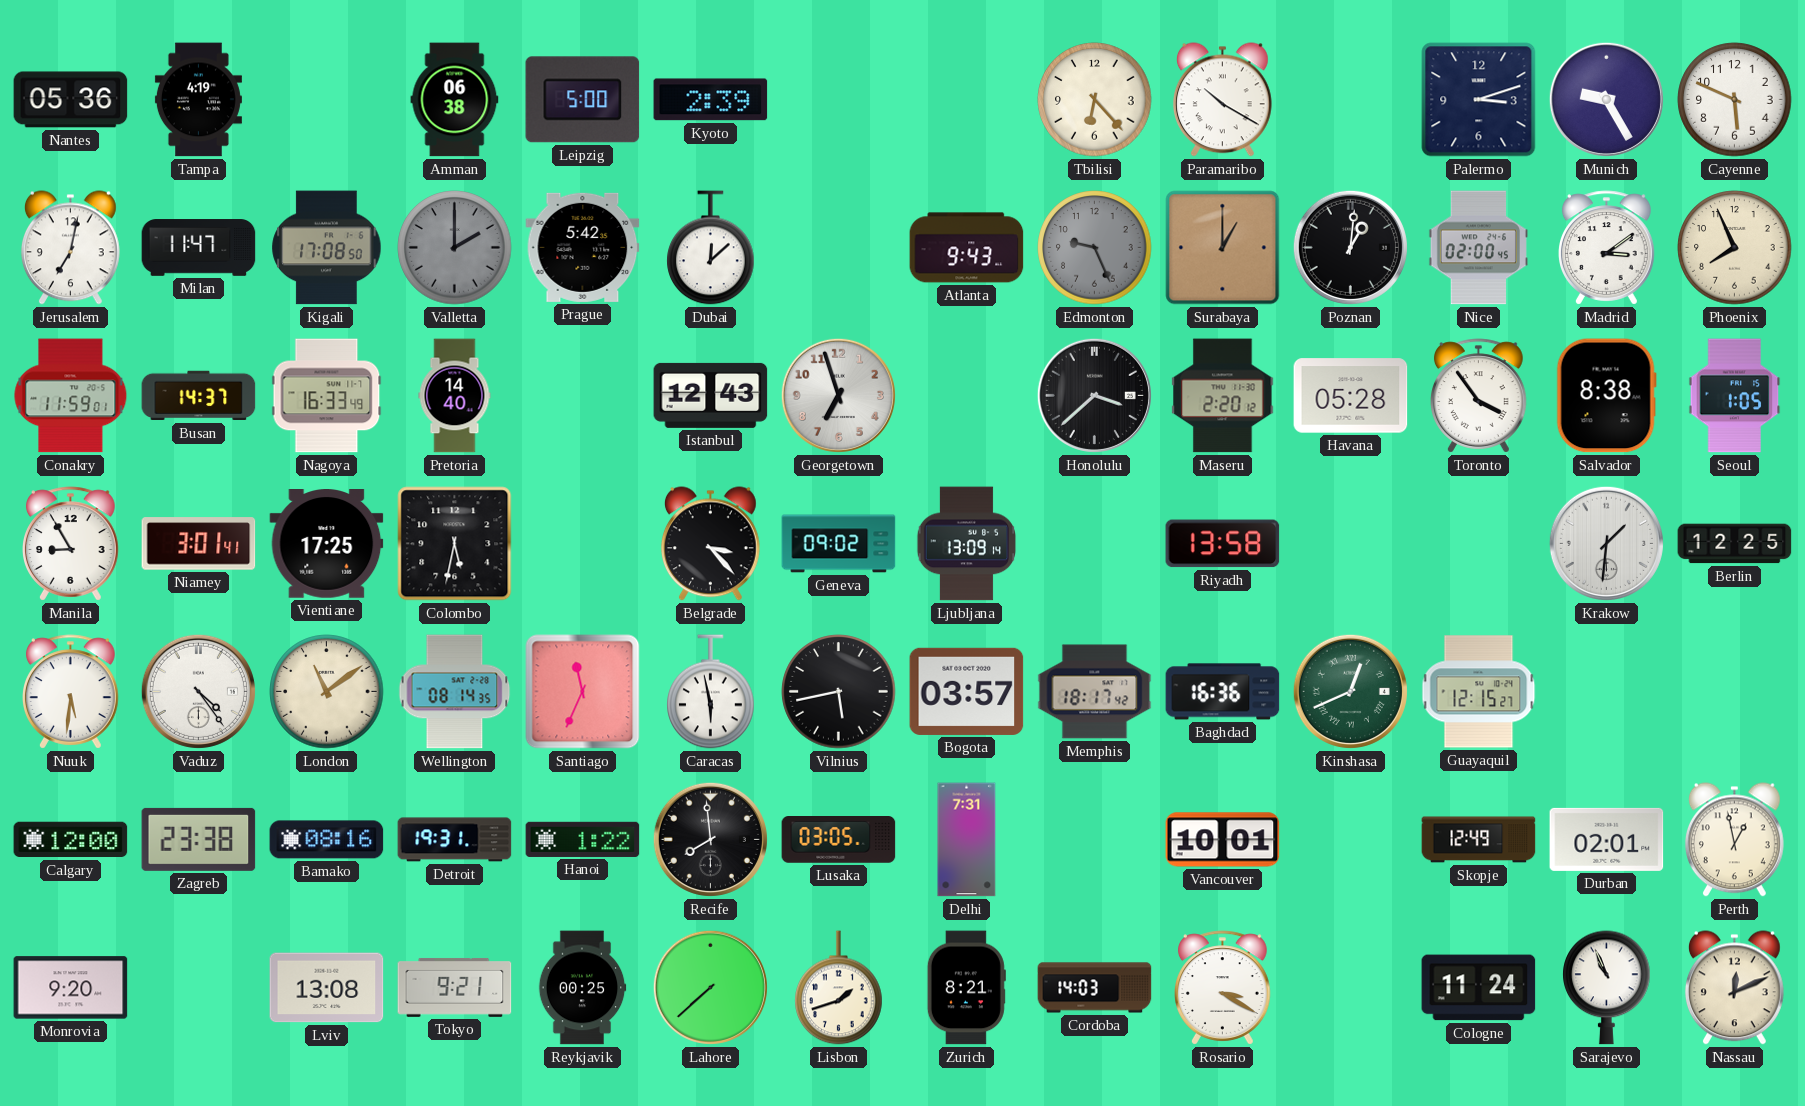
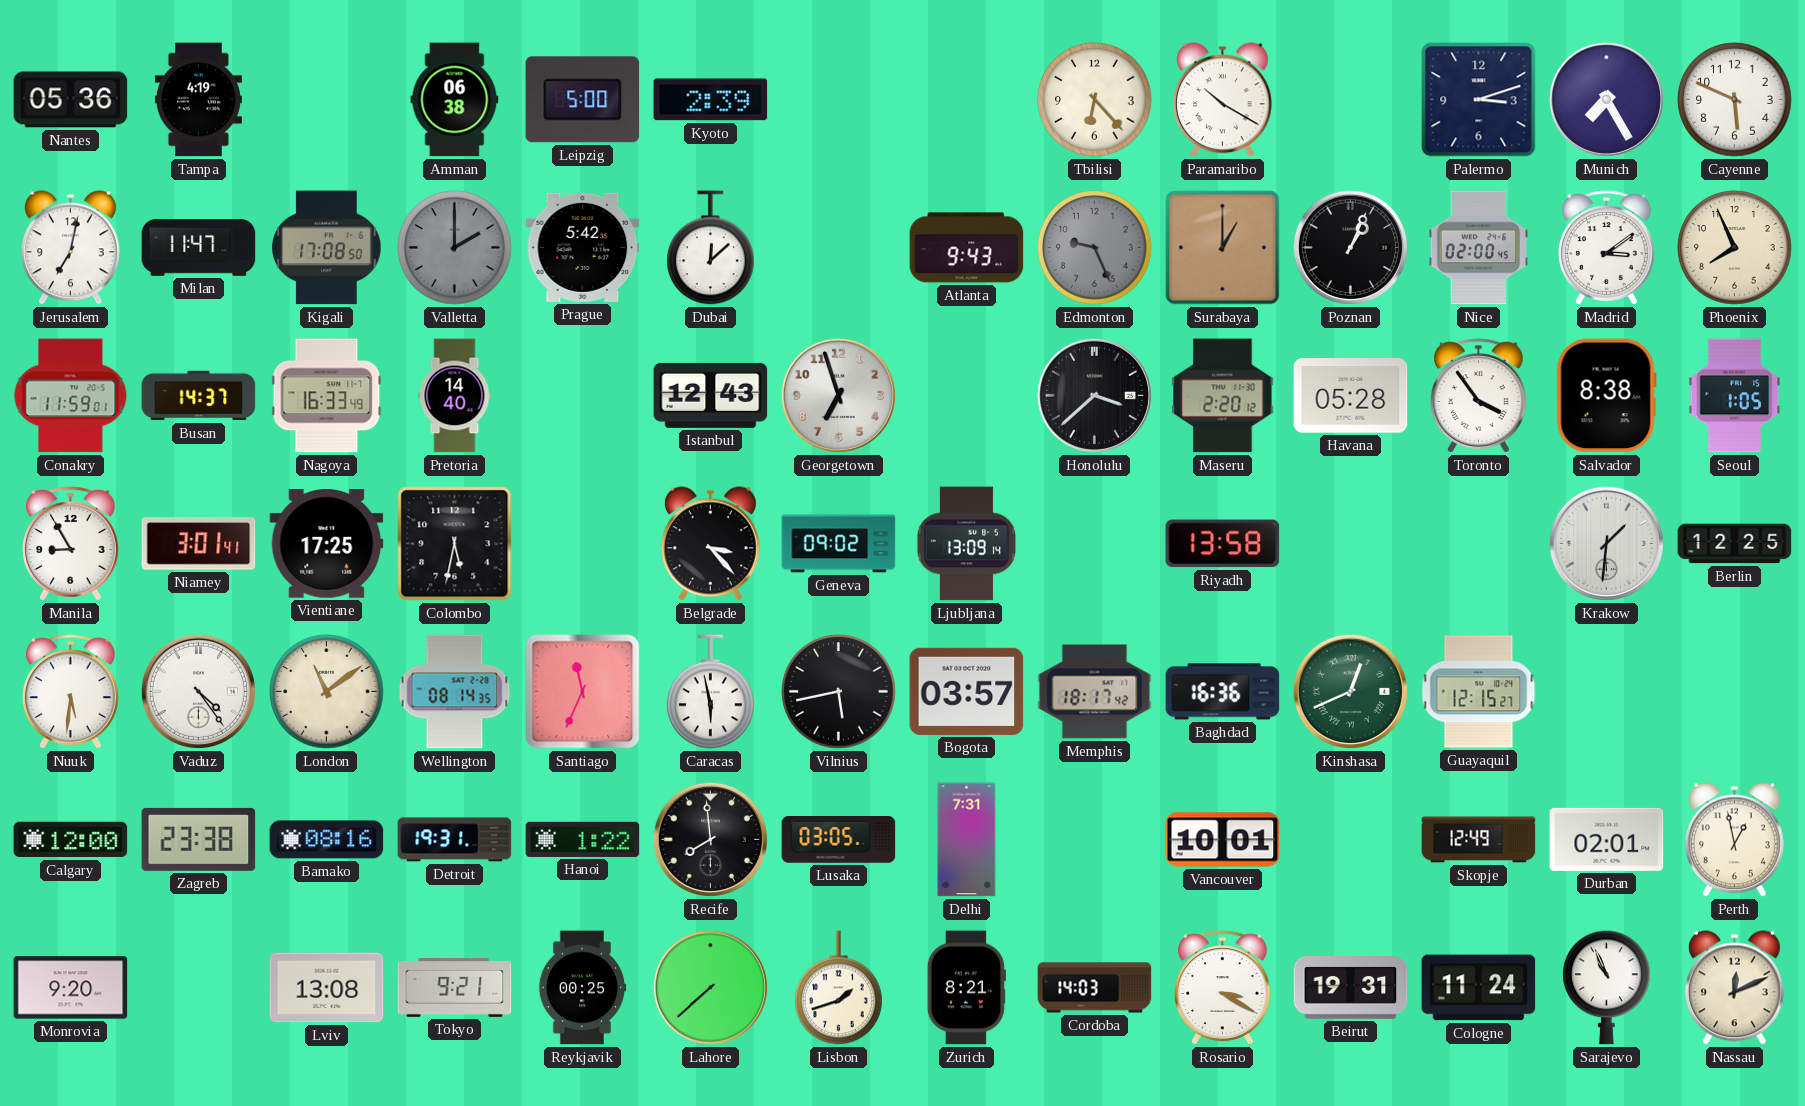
Munich: 9:25 -> 7:25
Poznan: 1:01 -> 1:04
Beirut: none -> 19:31
